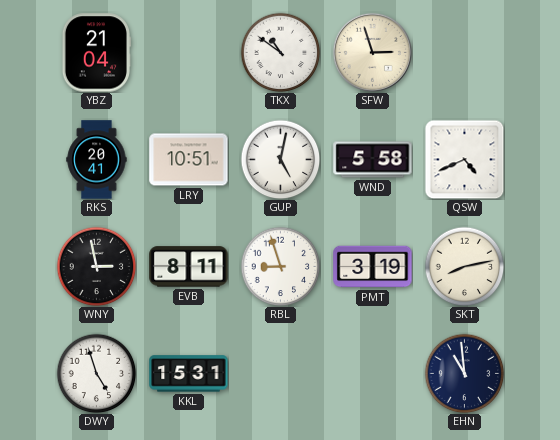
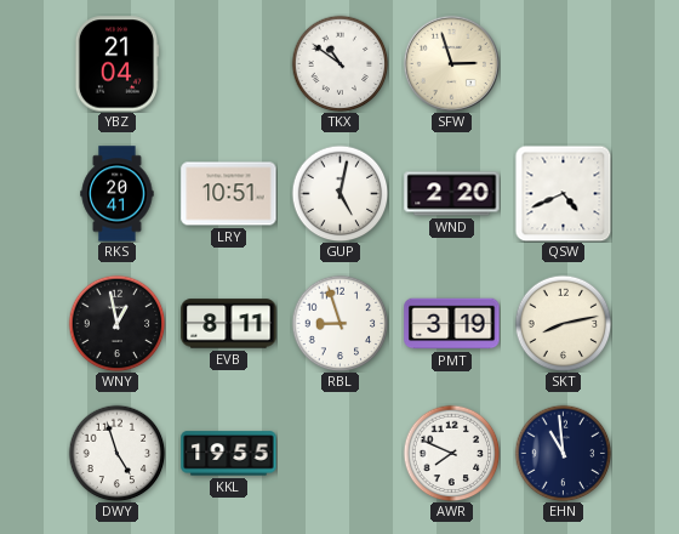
WND: 5:58 -> 2:20
WNY: 2:58 -> 12:58
KKL: 15:31 -> 19:55
AWR: none -> 7:49
